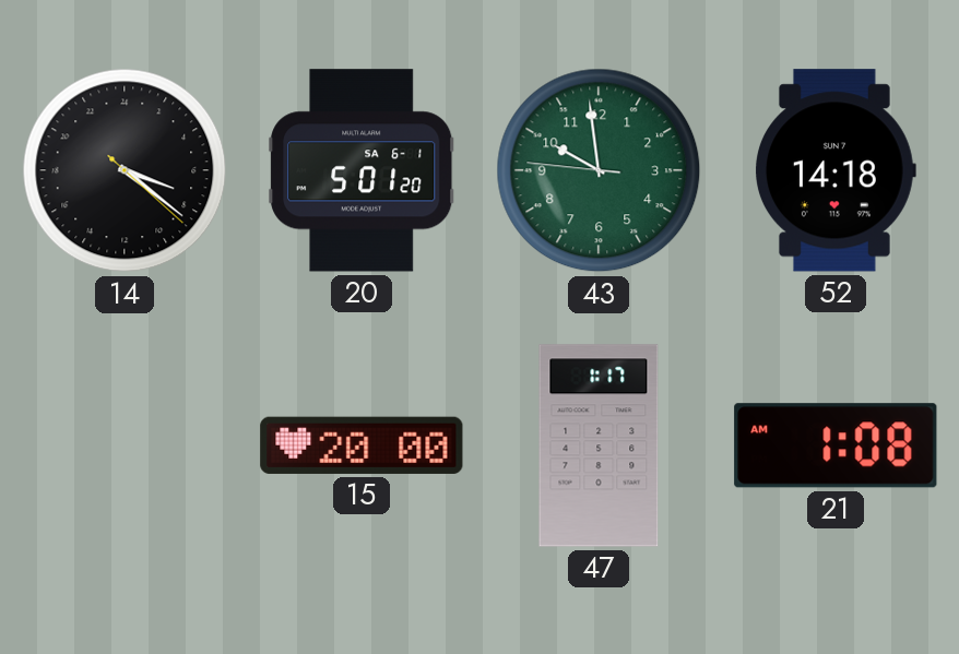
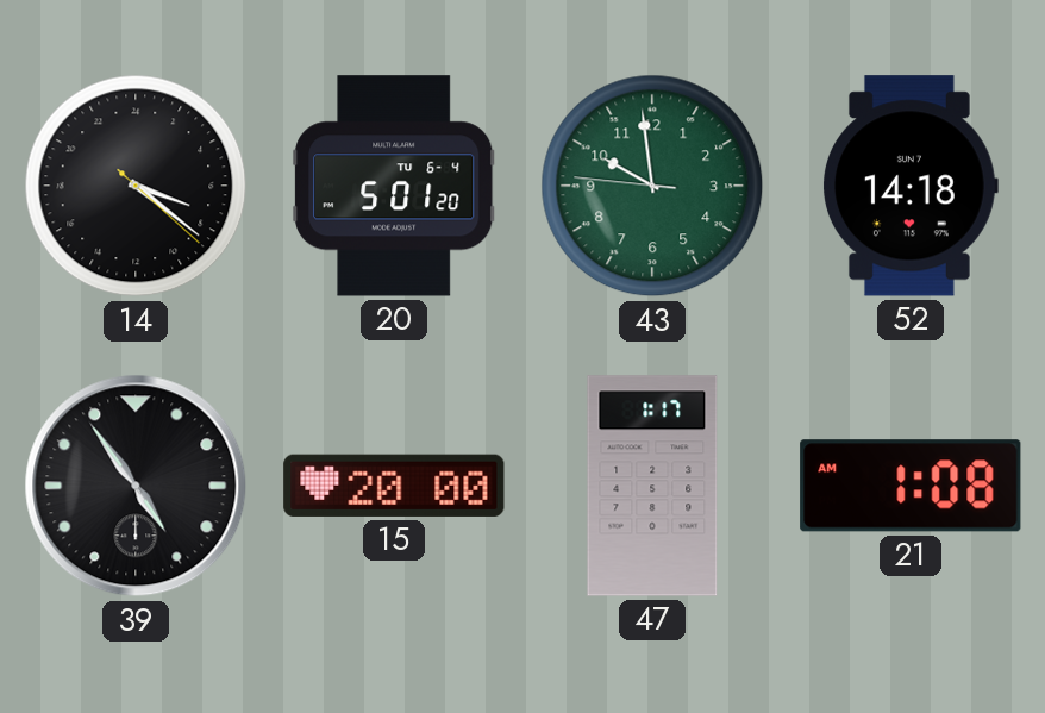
20 date: SA 6-1 -> TU 6-4
39: none -> 4:54
